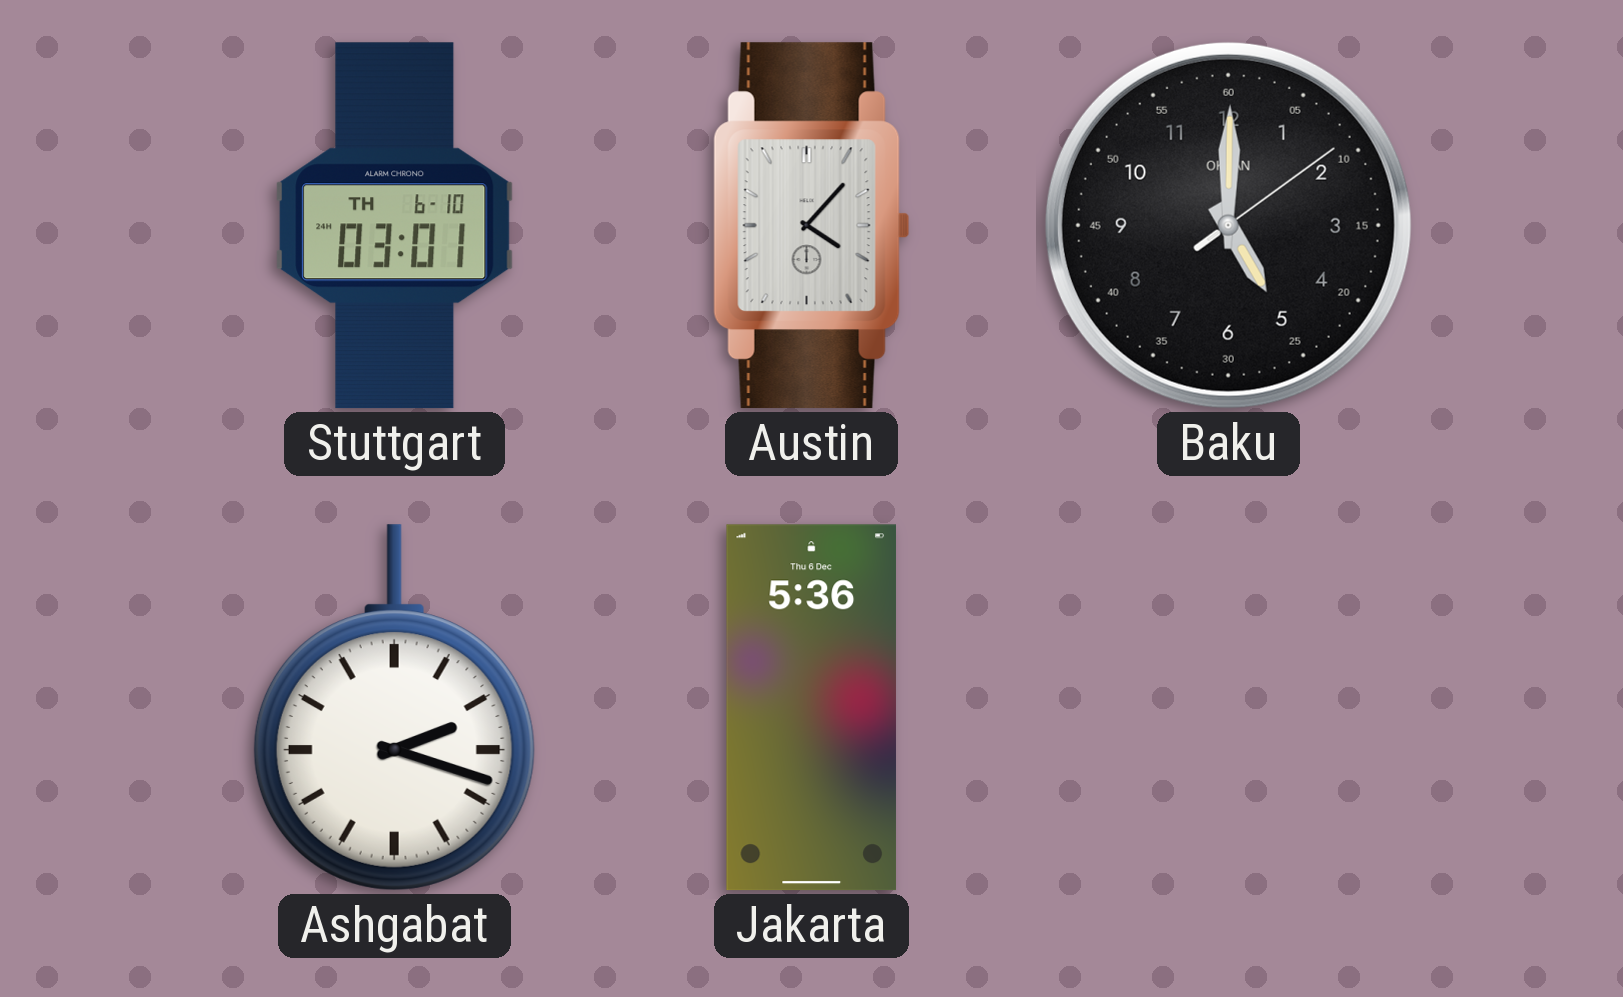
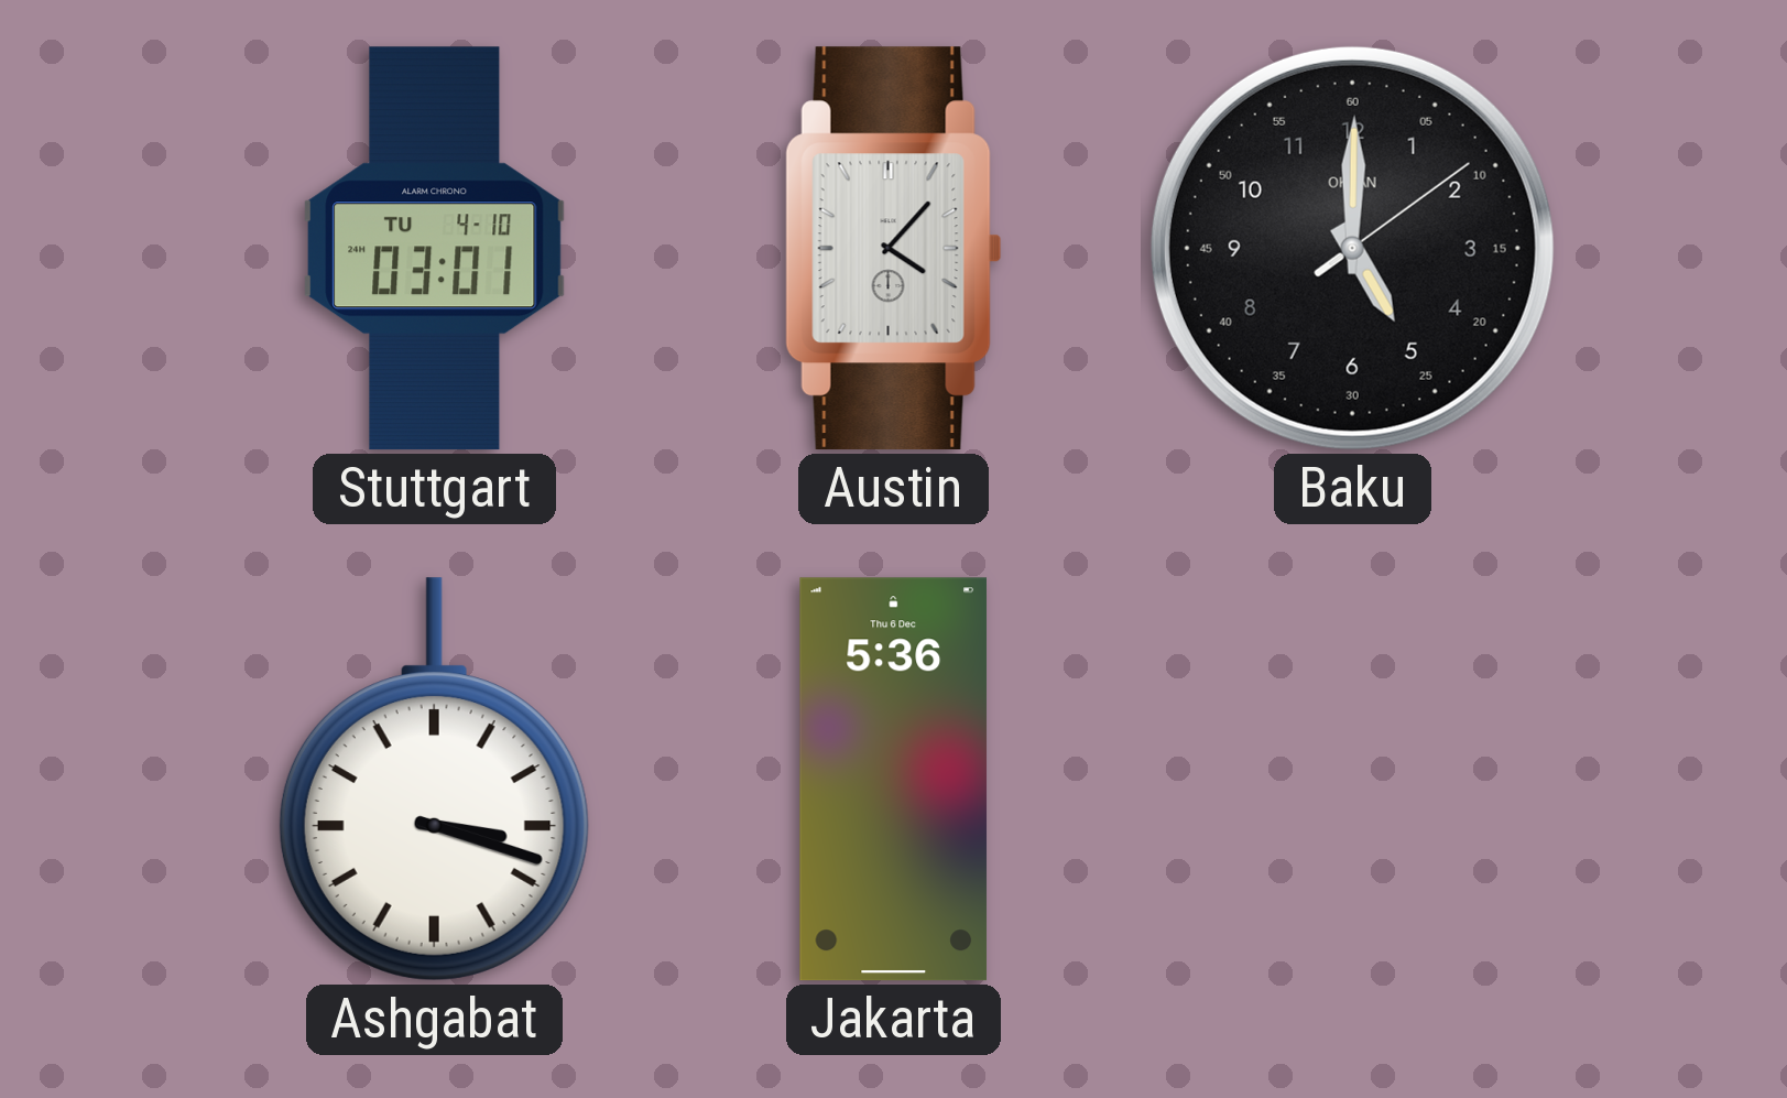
Stuttgart date: TH 6-10 -> TU 4-10
Ashgabat: 2:18 -> 3:18
